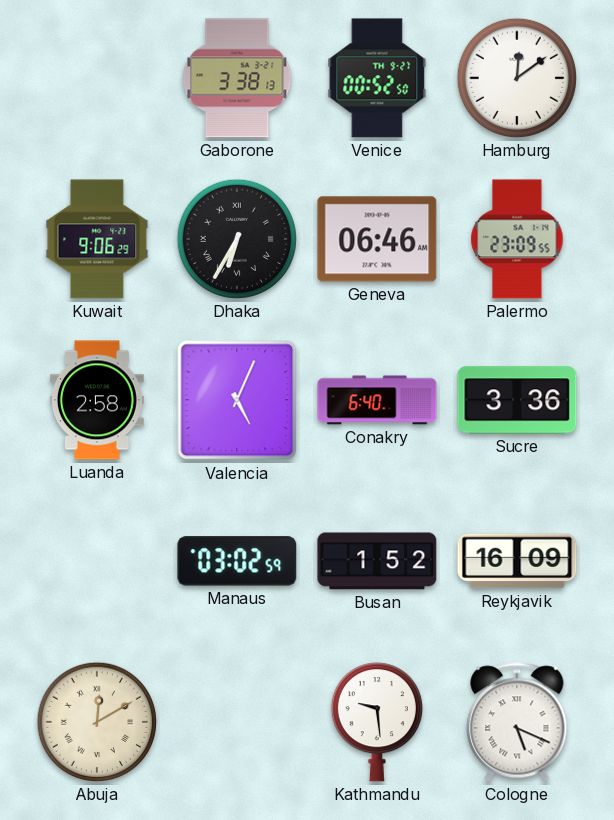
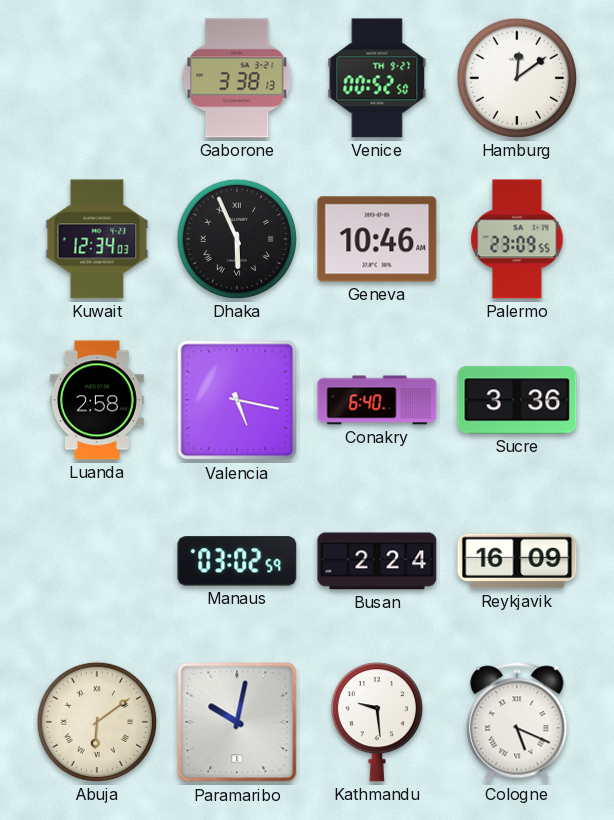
Kuwait: 9:06 -> 12:34
Dhaka: 6:35 -> 5:56
Geneva: 06:46 -> 10:46
Valencia: 5:04 -> 5:17
Busan: 1:52 -> 2:24
Abuja: 12:10 -> 6:09
Paramaribo: none -> 10:02
